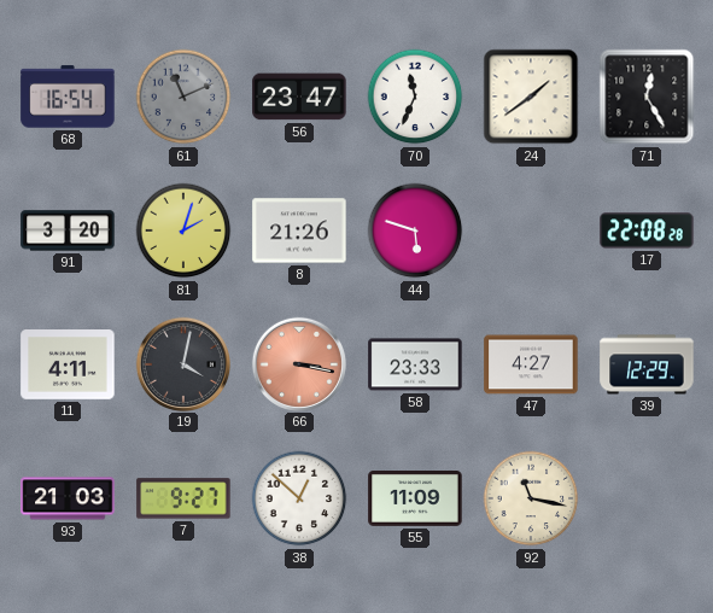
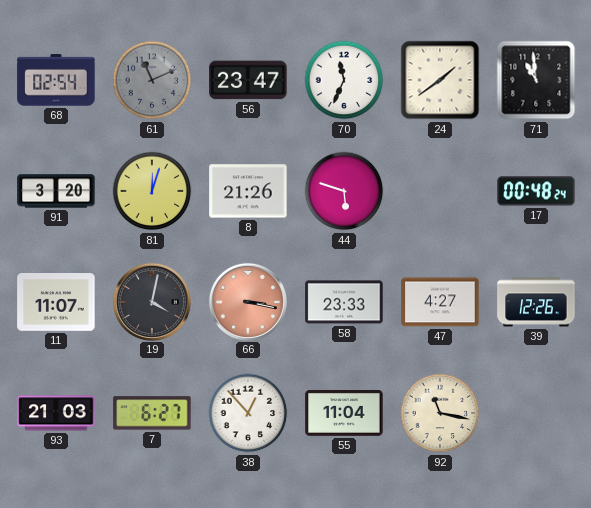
68: 16:54 -> 02:54
71: 12:25 -> 10:59
81: 2:03 -> 12:03
17: 22:08 -> 00:48
11: 4:11 -> 11:07
39: 12:29 -> 12:26
7: 9:27 -> 6:27
38: 12:52 -> 12:53
55: 11:09 -> 11:04
